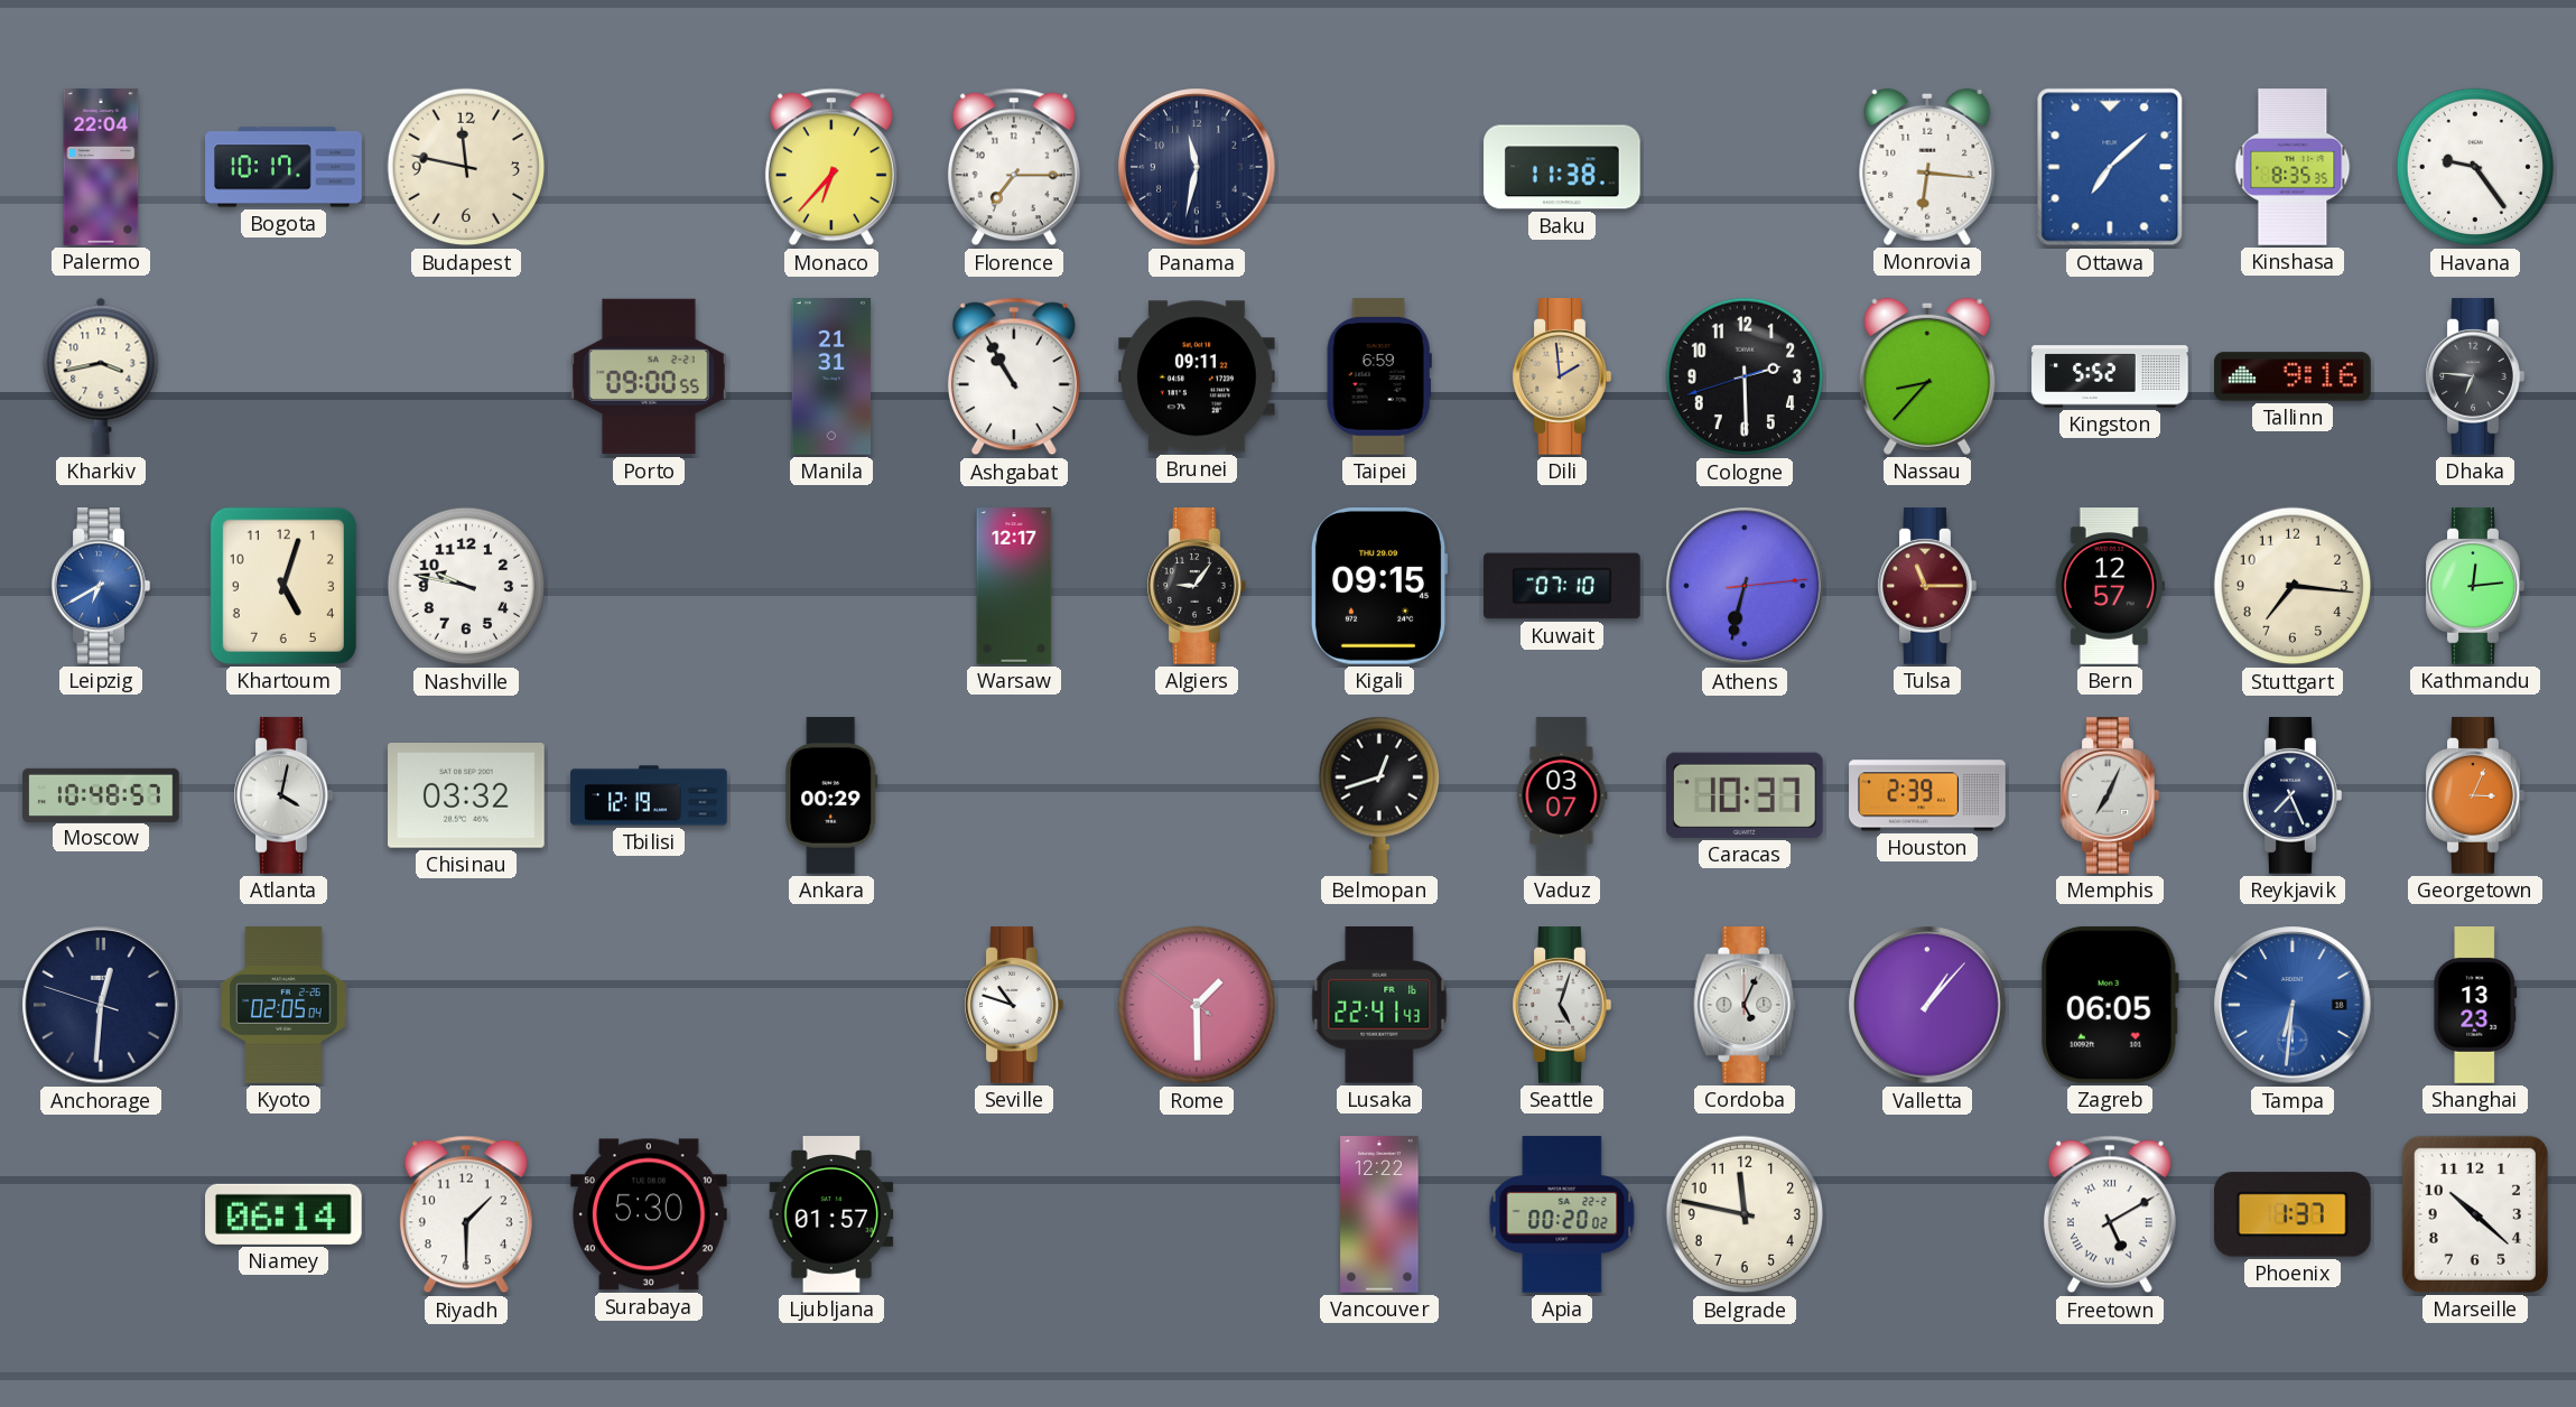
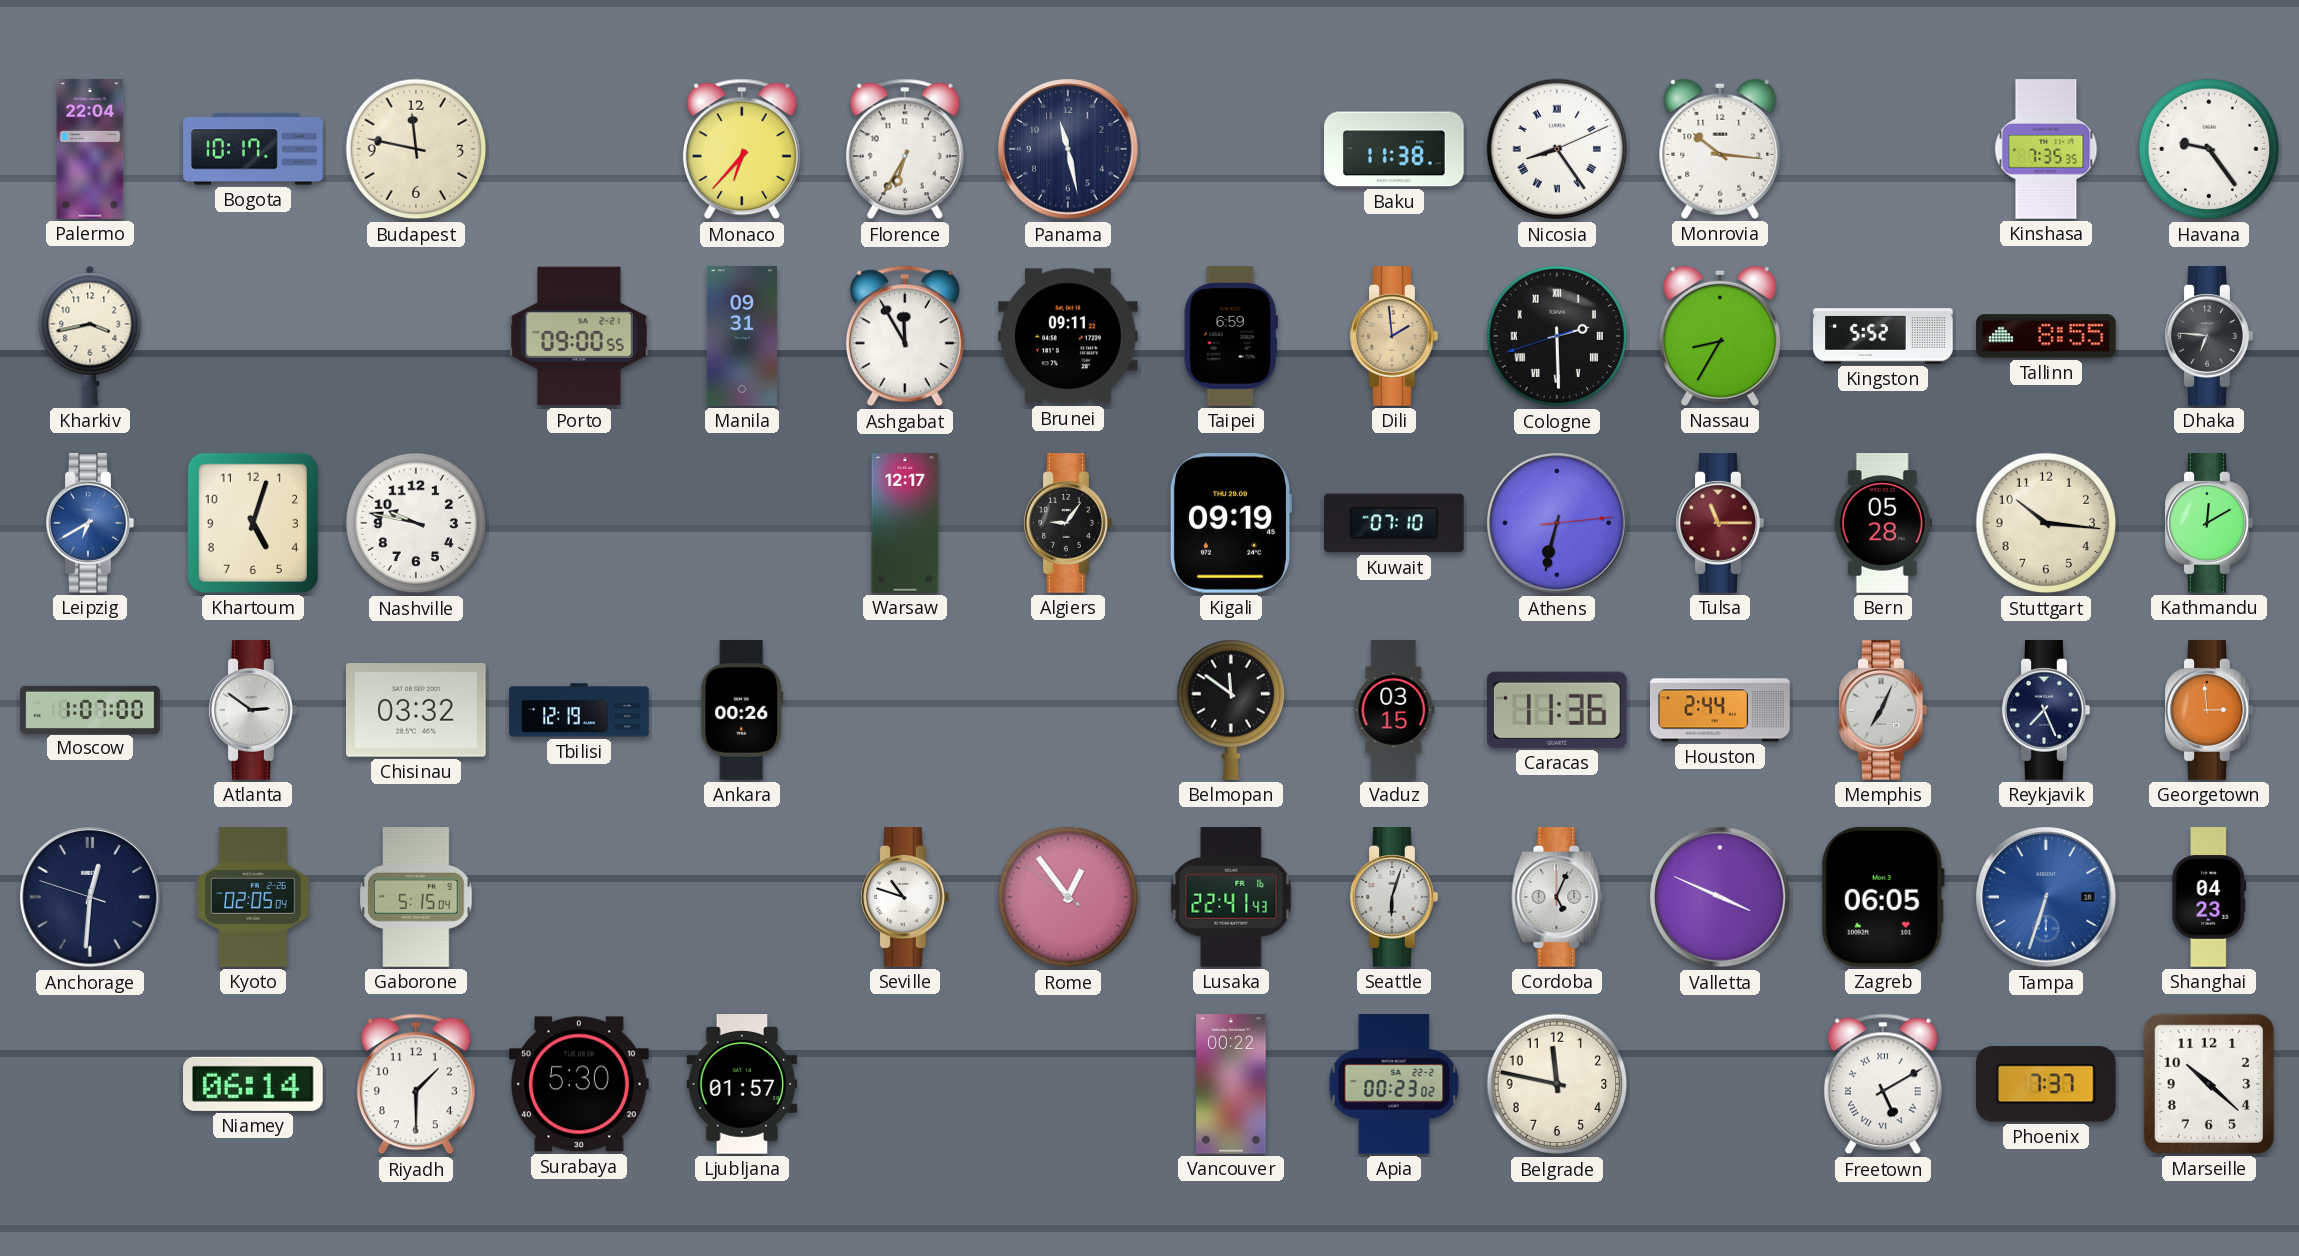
Florence: 7:15 -> 6:35
Panama: 11:32 -> 11:28
Nicosia: none -> 8:24
Monrovia: 6:16 -> 10:16
Ottawa: 7:08 -> none
Kinshasa: 8:35 -> 7:35
Manila: 21:31 -> 09:31
Ashgabat: 10:55 -> 11:55
Cologne numerals: Arabic -> Roman
Nassau: 8:37 -> 8:35
Tallinn: 9:16 -> 8:55
Kigali: 09:15 -> 09:19
Bern: 12:57 -> 05:28
Stuttgart: 7:16 -> 10:16
Kathmandu: 12:14 -> 12:10
Moscow: 10:48 -> 1:07
Atlanta: 4:02 -> 2:51
Ankara: 00:29 -> 00:26
Belmopan: 12:42 -> 11:51
Vaduz: 03:07 -> 03:15
Caracas: 10:37 -> 11:36
Houston: 2:39 -> 2:44
Georgetown: 3:04 -> 2:59
Gaborone: none -> 5:15
Rome: 1:29 -> 12:53
Seattle: 5:03 -> 6:03
Valletta: 1:07 -> 3:49
Tampa: 6:31 -> 6:33
Shanghai: 13:23 -> 04:23
Vancouver: 12:22 -> 00:22
Apia: 00:20 -> 00:23
Phoenix: 1:37 -> 7:37
